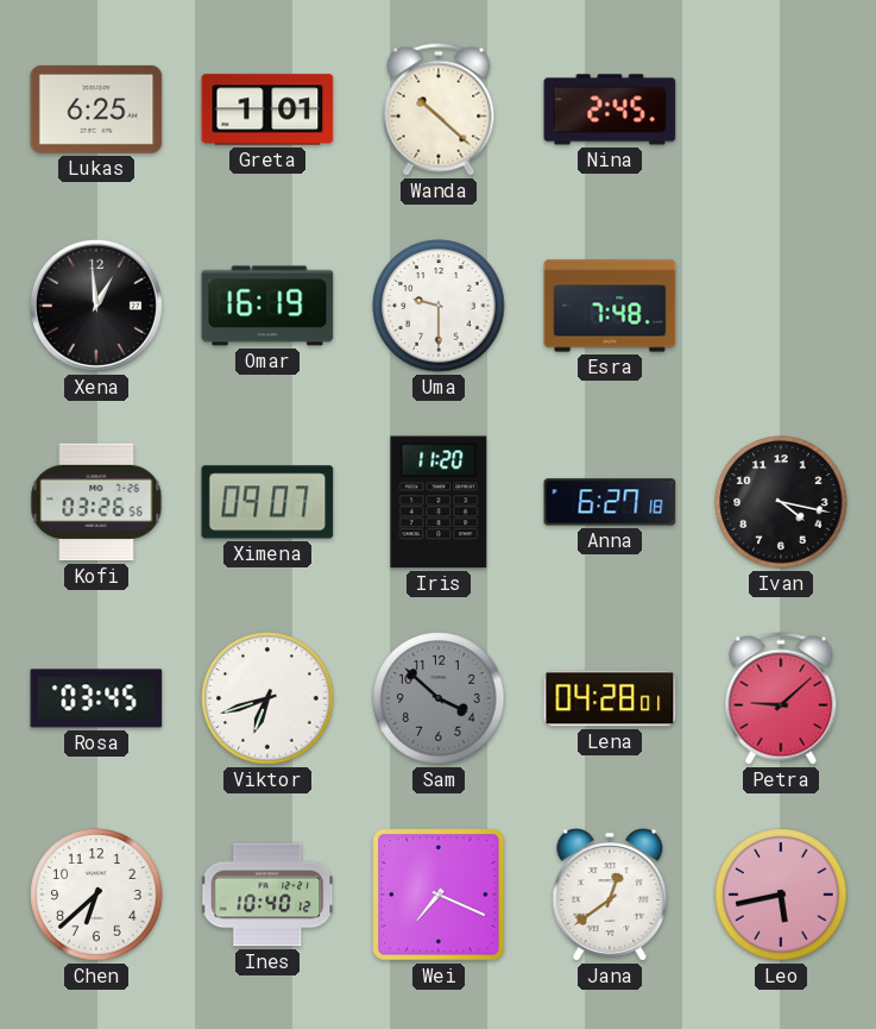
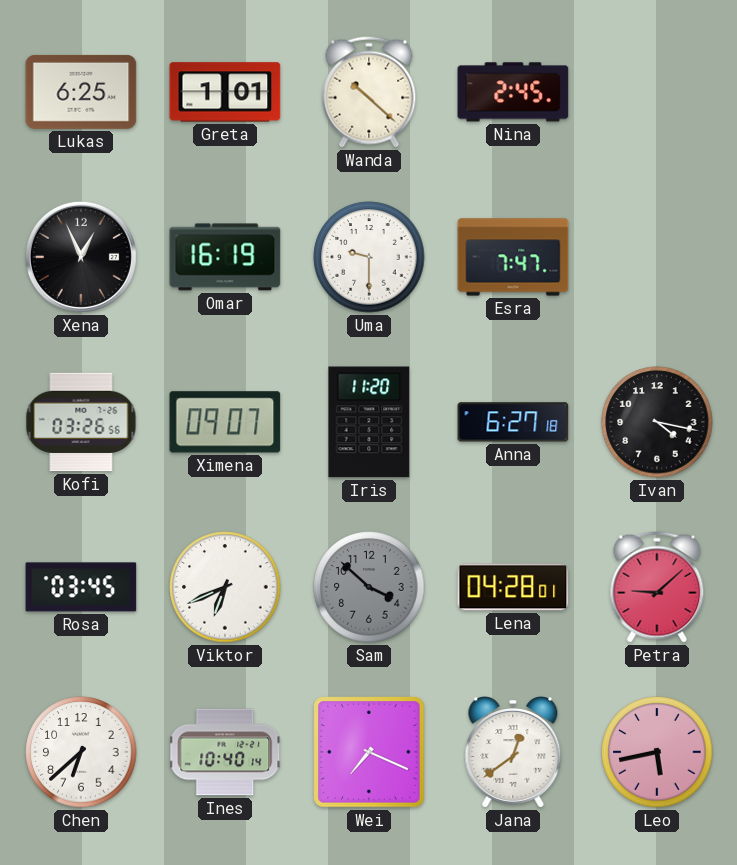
Xena: 12:59 -> 12:56
Esra: 7:48 -> 7:47
Viktor: 6:42 -> 6:41
Ines: 10:40:12 -> 10:40:14
